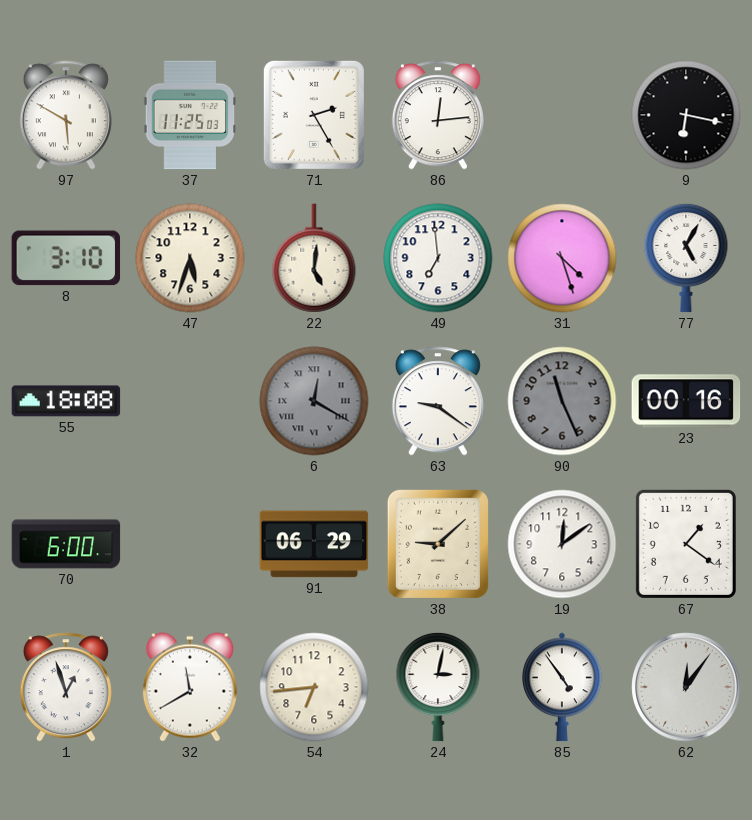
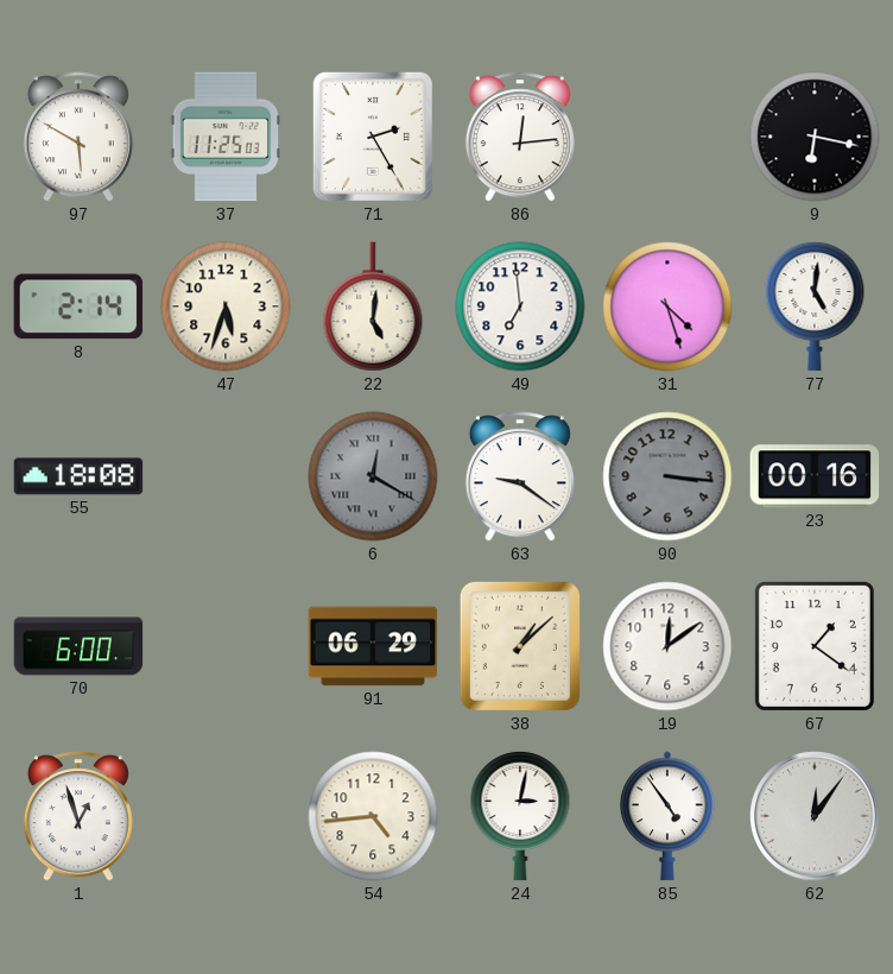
8: 3:10 -> 2:14
77: 5:05 -> 5:01
90: 11:26 -> 3:16
38: 9:08 -> 1:08
32: 11:40 -> none
54: 6:44 -> 4:44
